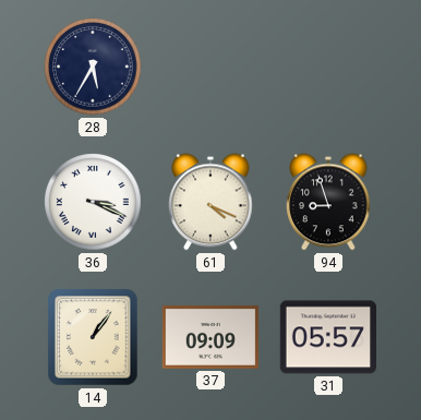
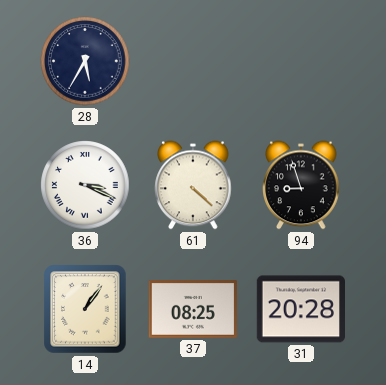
61: 4:19 -> 4:22
37: 09:09 -> 08:25
31: 05:57 -> 20:28
